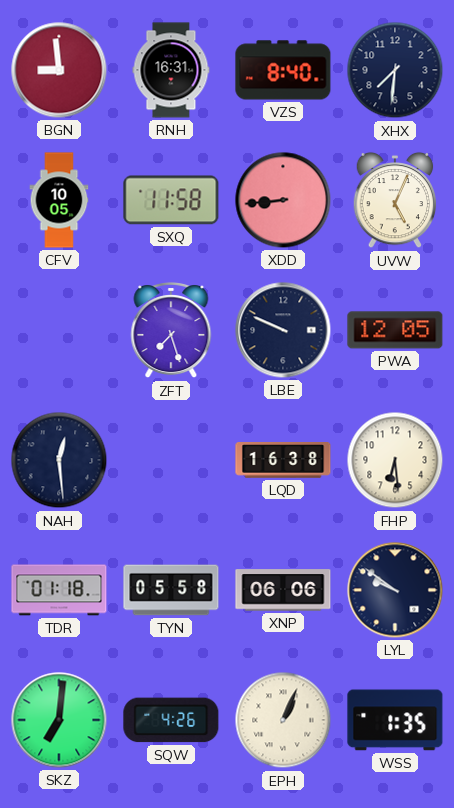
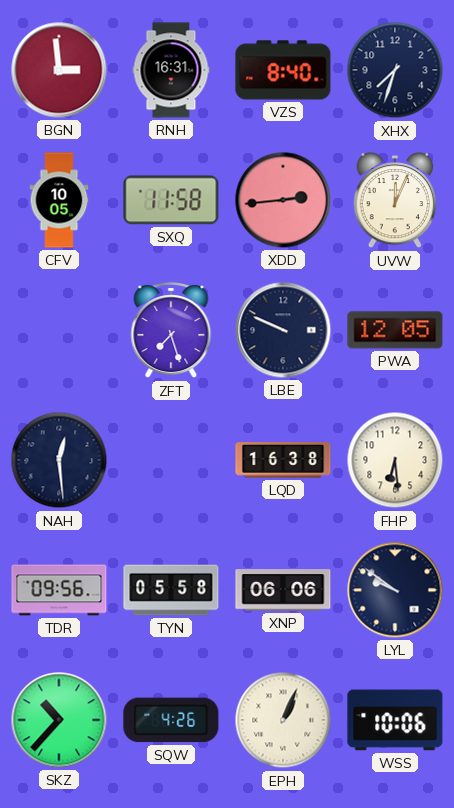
BGN: 8:59 -> 2:59
XHX: 7:31 -> 7:33
XDD: 8:44 -> 2:44
UVW: 5:04 -> 12:04
TDR: 01:18 -> 09:56
SKZ: 7:01 -> 10:37
WSS: 1:35 -> 10:06
